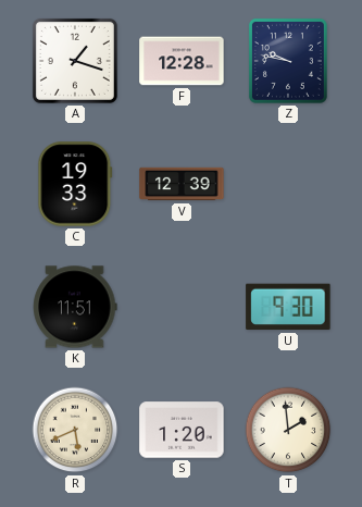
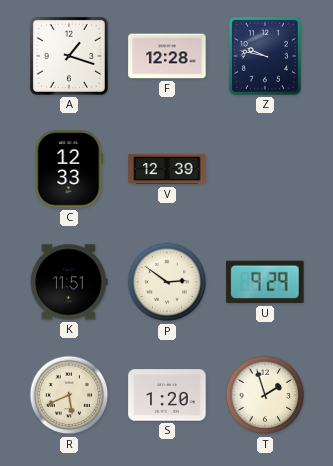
C: 19:33 -> 12:33
P: none -> 2:51
U: 9:30 -> 9:29
T: 1:59 -> 1:57
